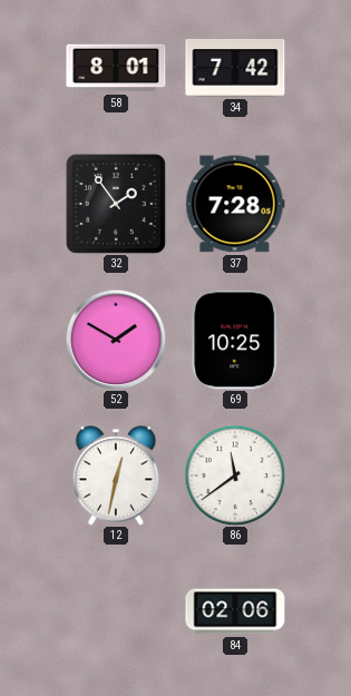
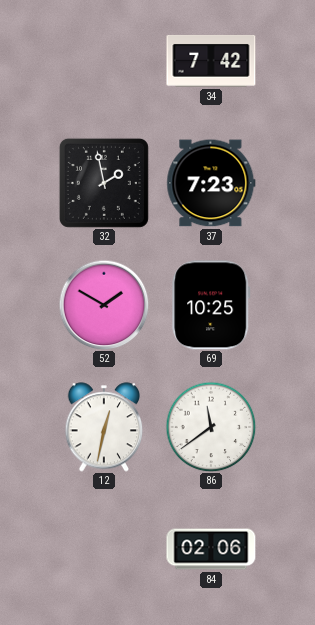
58: 8:01 -> none
32: 1:54 -> 1:58
37: 7:28 -> 7:23
